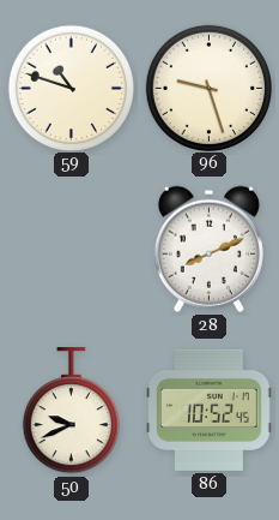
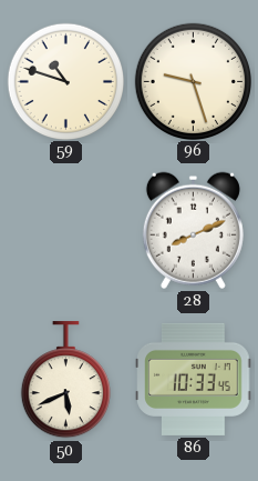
50: 9:41 -> 5:41
86: 10:52 -> 10:33
